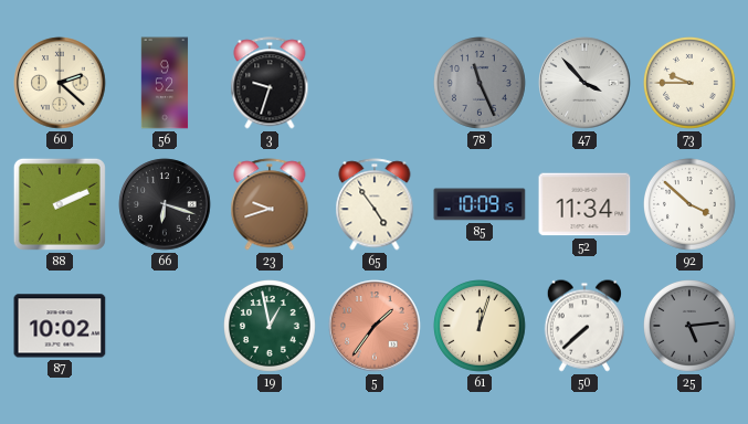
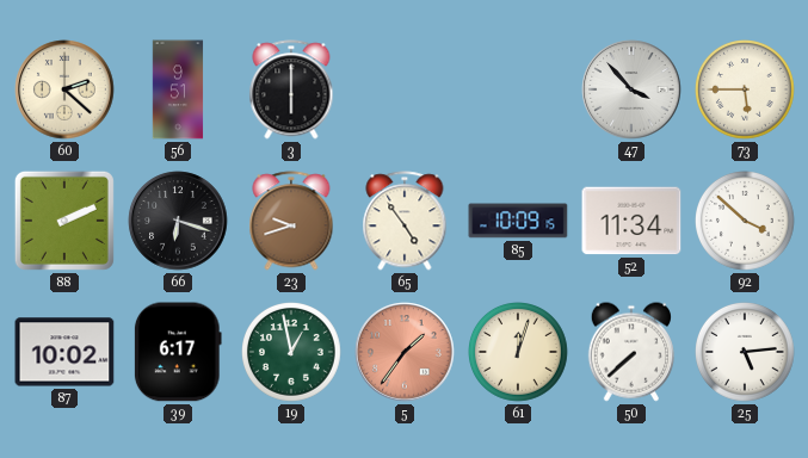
56: 9:52 -> 9:51
3: 9:33 -> 6:00
78: 11:26 -> none
73: 9:45 -> 5:45
39: none -> 6:17
25 dial: grey -> white
